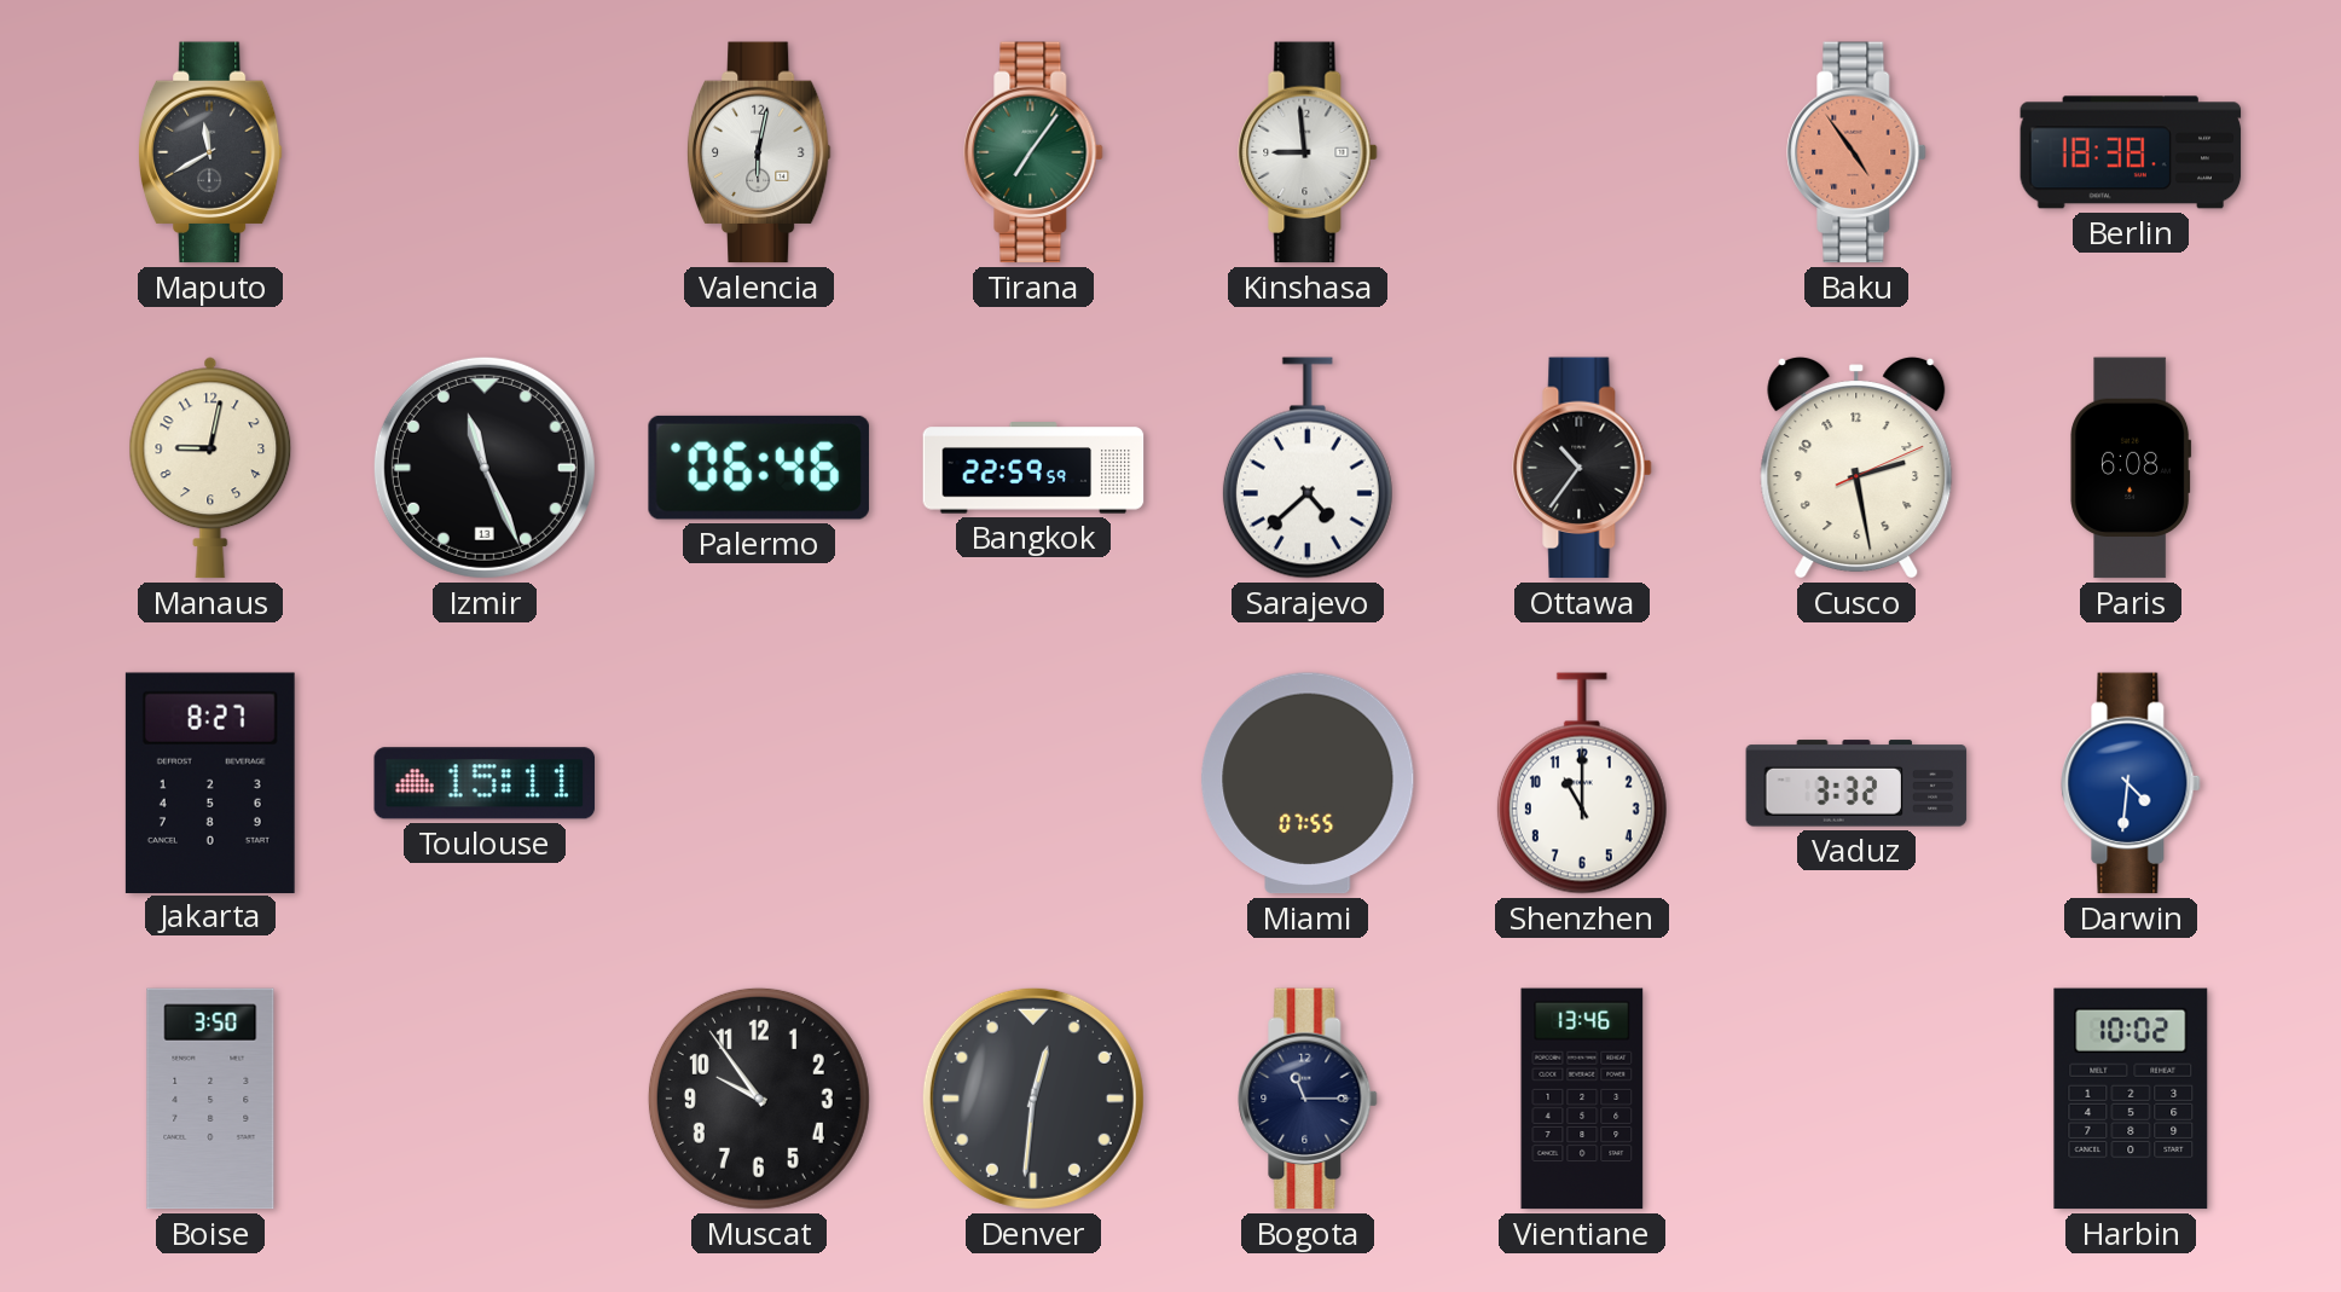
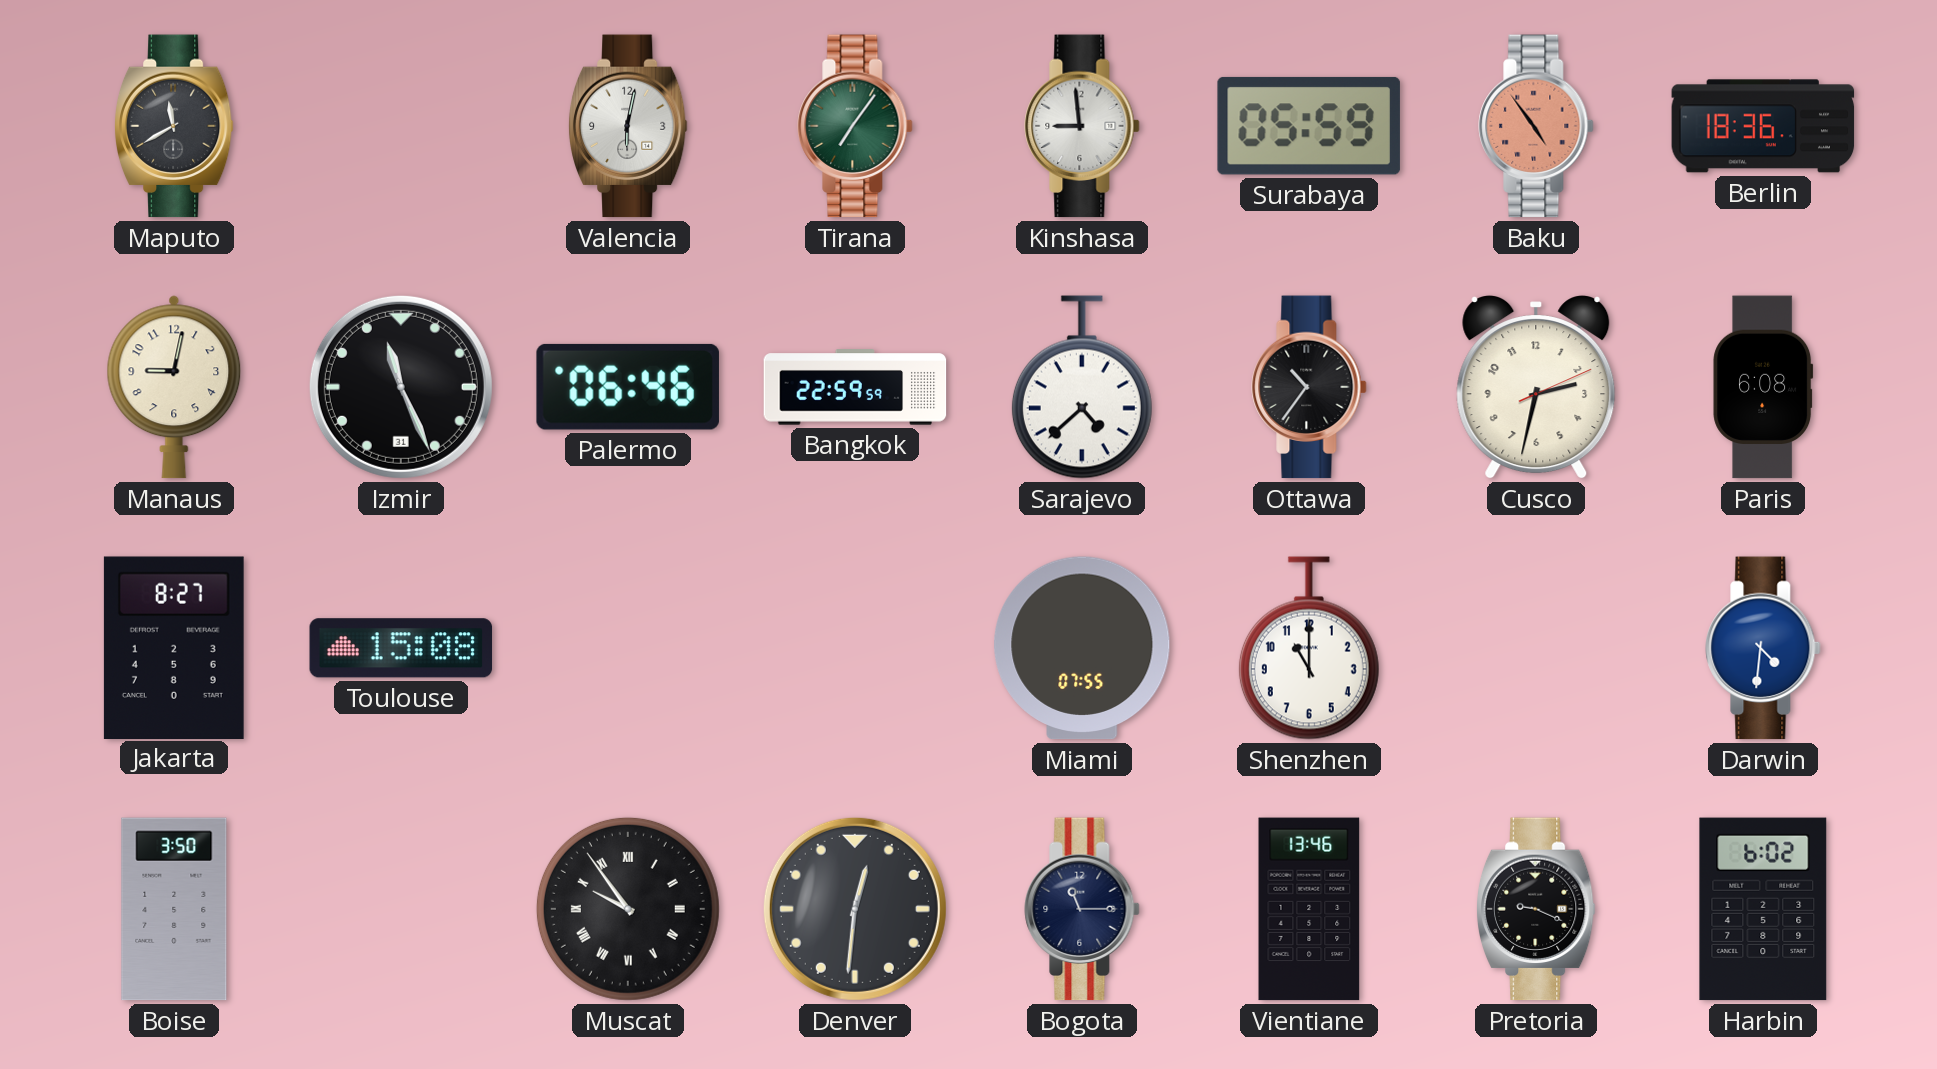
Surabaya: none -> 05:59
Berlin: 18:38 -> 18:36
Izmir date: 13 -> 31
Cusco: 2:28 -> 2:32
Toulouse: 15:11 -> 15:08
Vaduz: 3:32 -> none
Muscat numerals: Arabic -> Roman
Pretoria: none -> 9:19
Harbin: 10:02 -> 6:02
